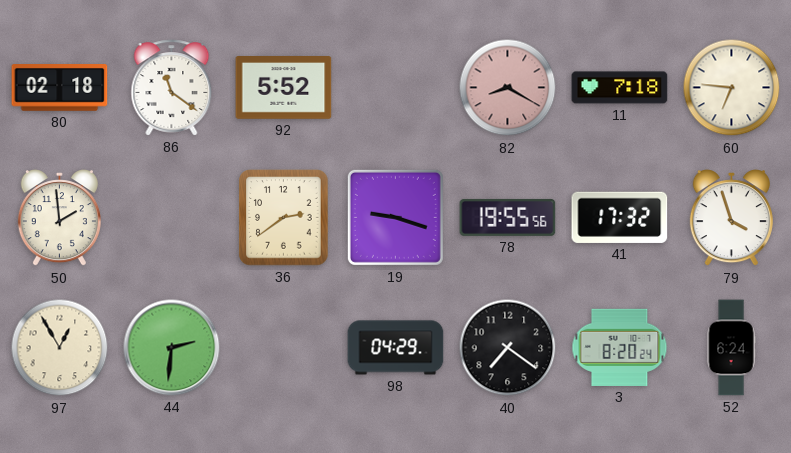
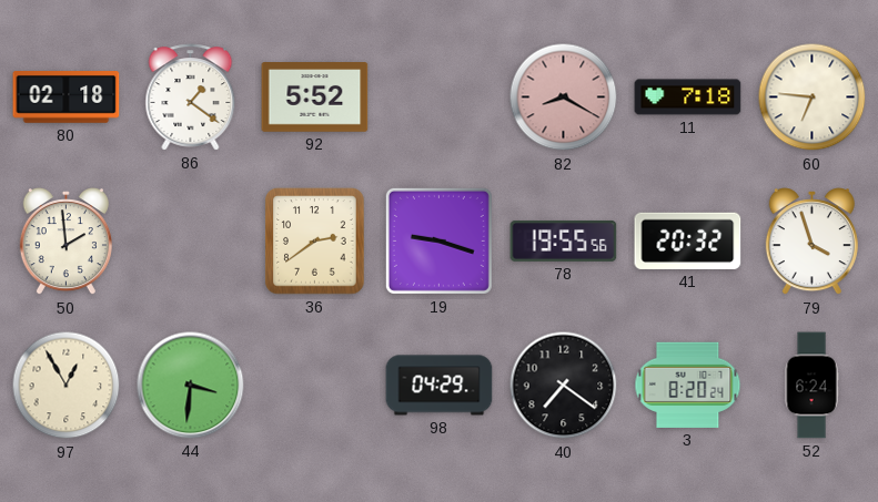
86: 11:21 -> 1:21
41: 17:32 -> 20:32
44: 2:31 -> 3:31
